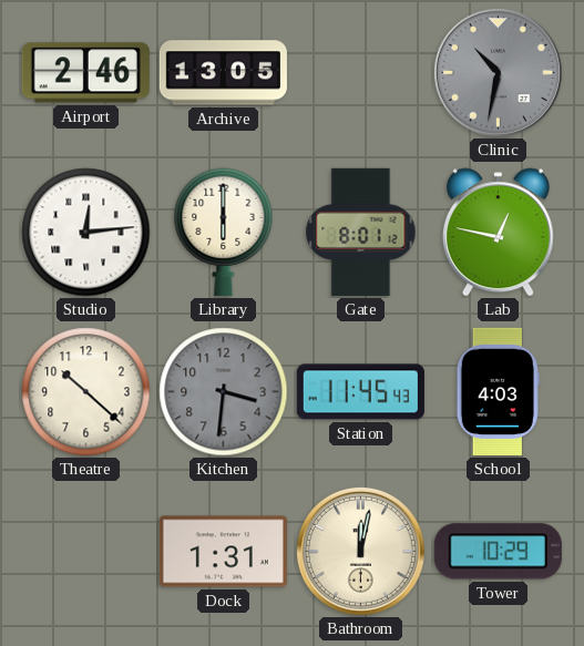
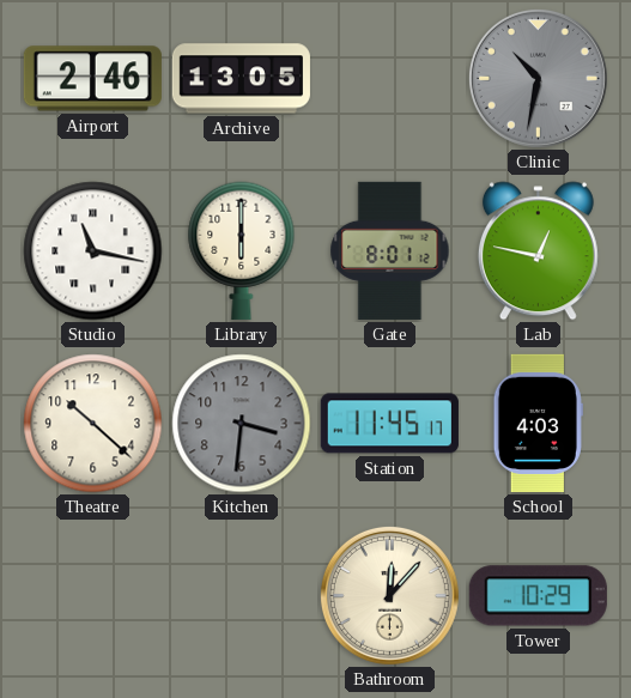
Studio: 12:14 -> 11:17
Station: 11:45:43 -> 11:45:17
Dock: 1:31 -> none
Bathroom: 12:02 -> 12:07
